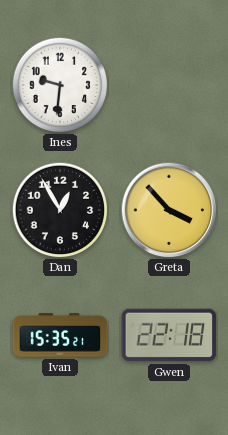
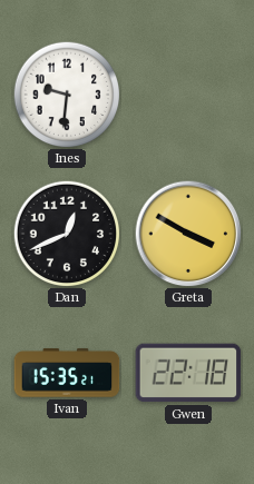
Dan: 12:55 -> 12:41
Greta: 3:53 -> 3:50
